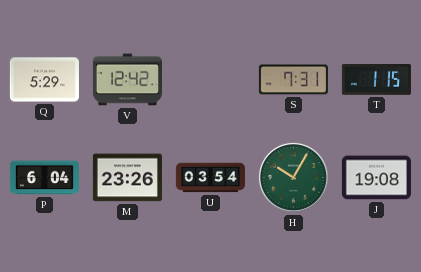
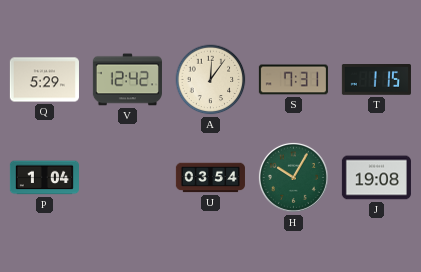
A: none -> 12:06
P: 6:04 -> 1:04
M: 23:26 -> none
